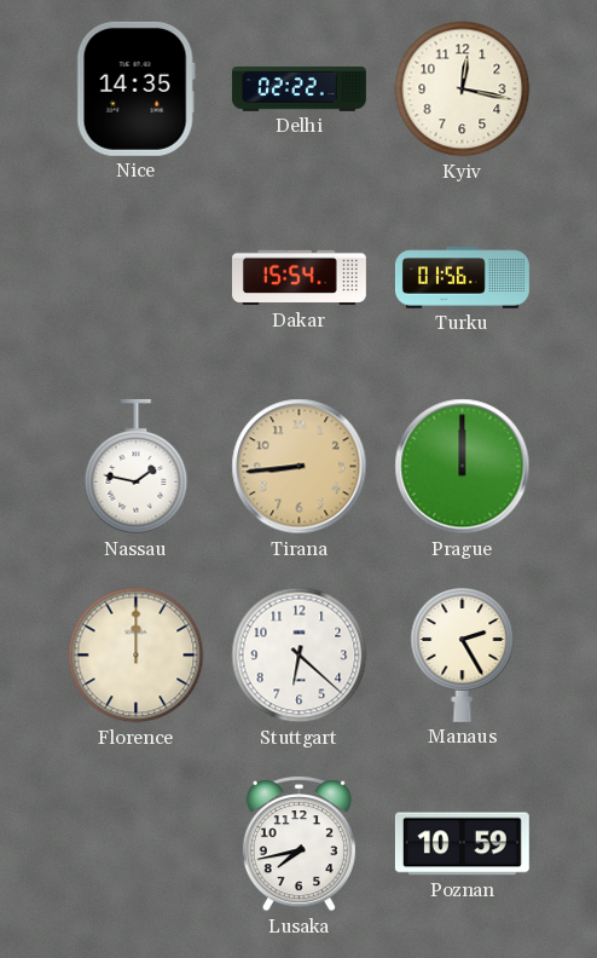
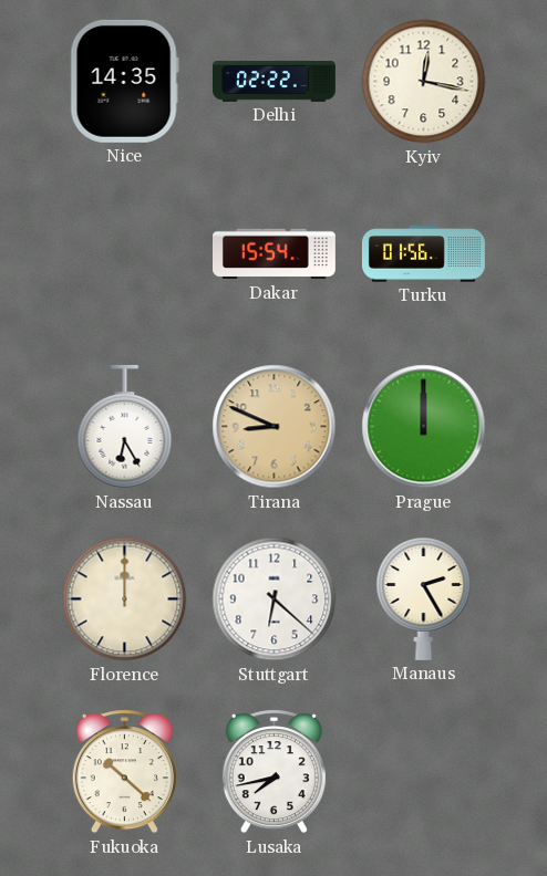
Nassau: 1:47 -> 6:25
Tirana: 8:44 -> 8:49
Fukuoka: none -> 10:22
Poznan: 10:59 -> none
